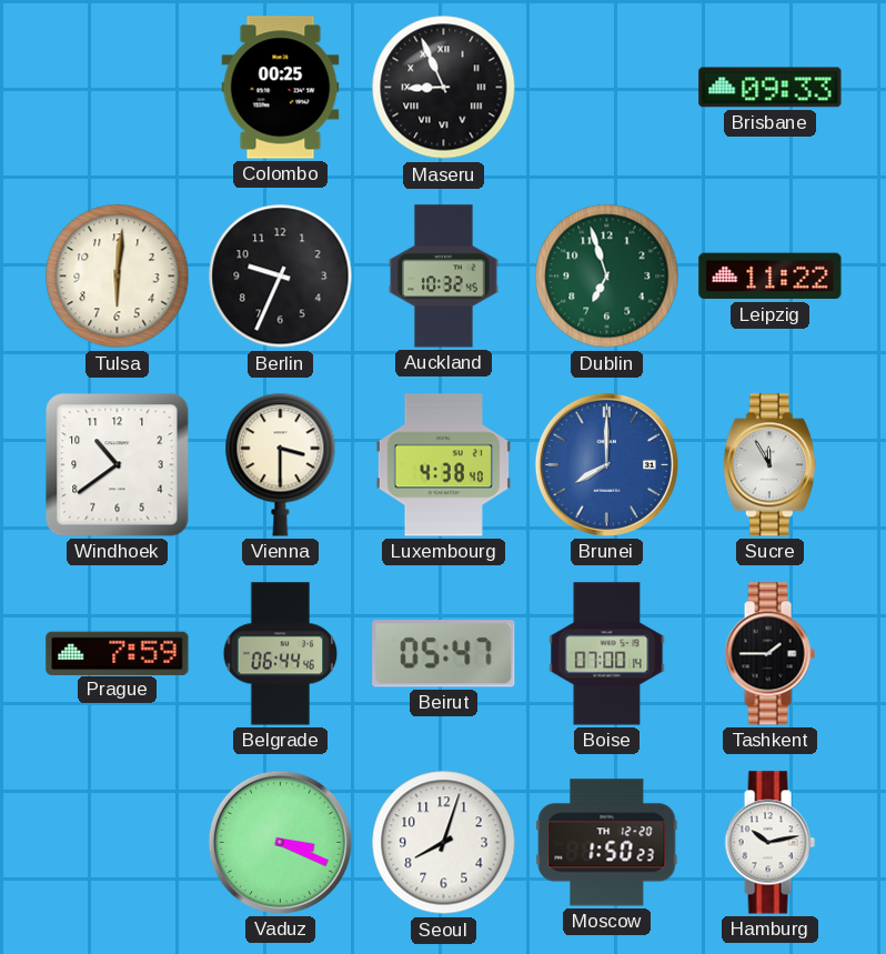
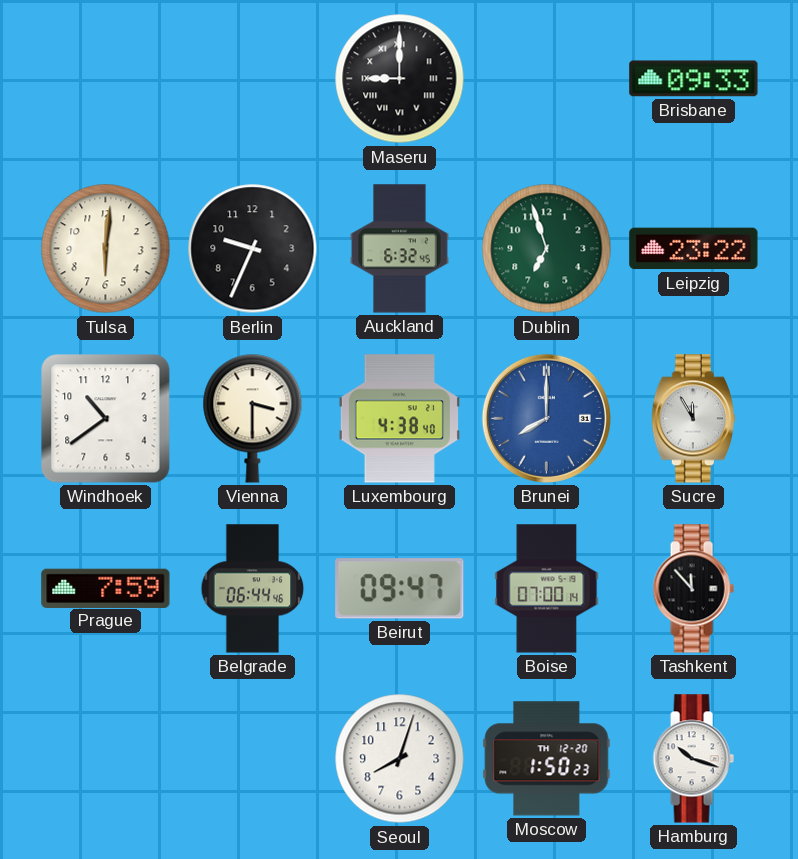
Colombo: 00:25 -> none
Maseru: 8:56 -> 9:00
Auckland: 10:32 -> 6:32
Leipzig: 11:22 -> 23:22
Beirut: 05:47 -> 09:47
Tashkent: 1:45 -> 11:53
Vaduz: 3:19 -> none
Hamburg: 10:13 -> 10:18
